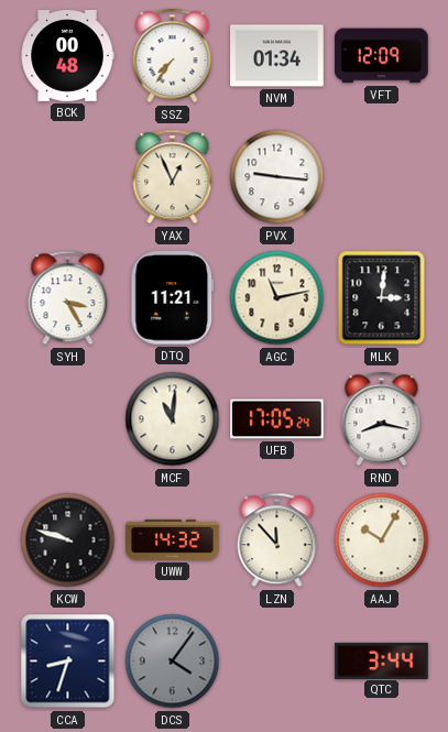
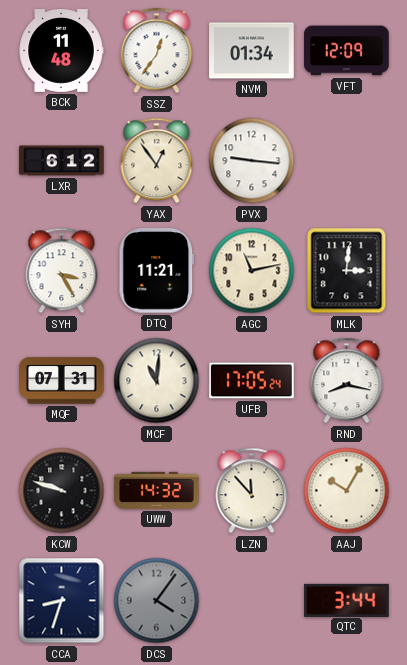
BCK: 00:48 -> 11:48
SSZ: 7:36 -> 12:36
LXR: none -> 6:12
YAX: 12:56 -> 12:54
MQF: none -> 07:31
